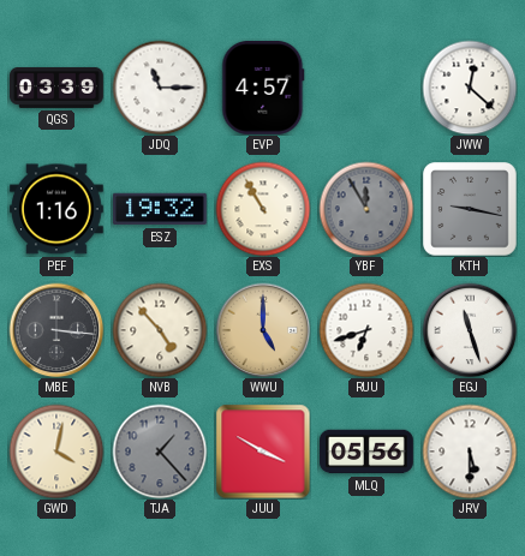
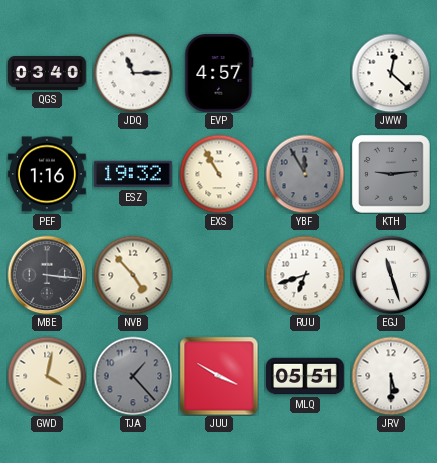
QGS: 03:39 -> 03:40
KTH: 9:17 -> 9:14
WWU: 5:00 -> none
MLQ: 05:56 -> 05:51
